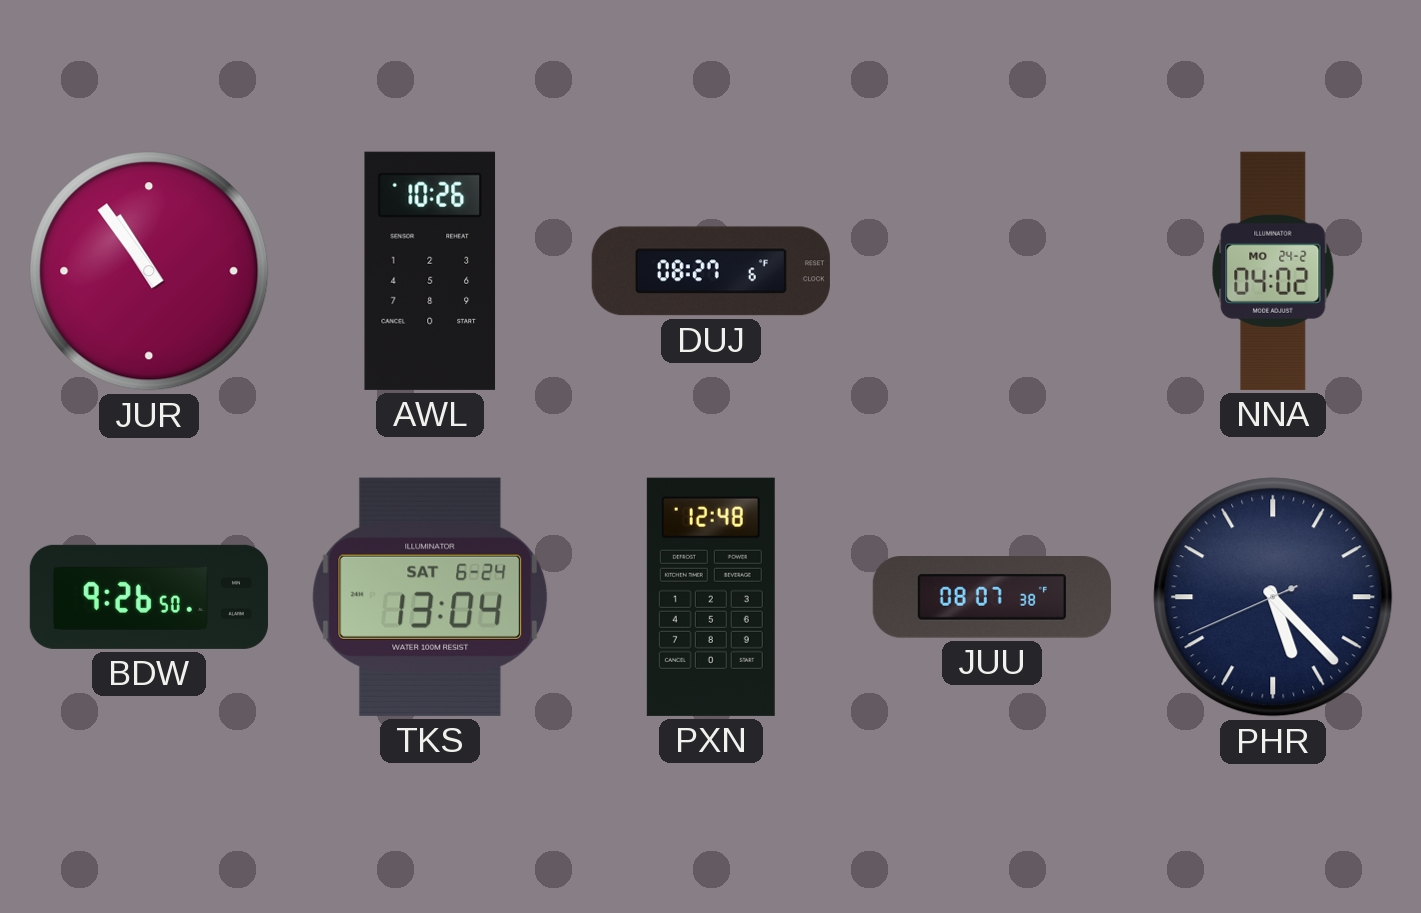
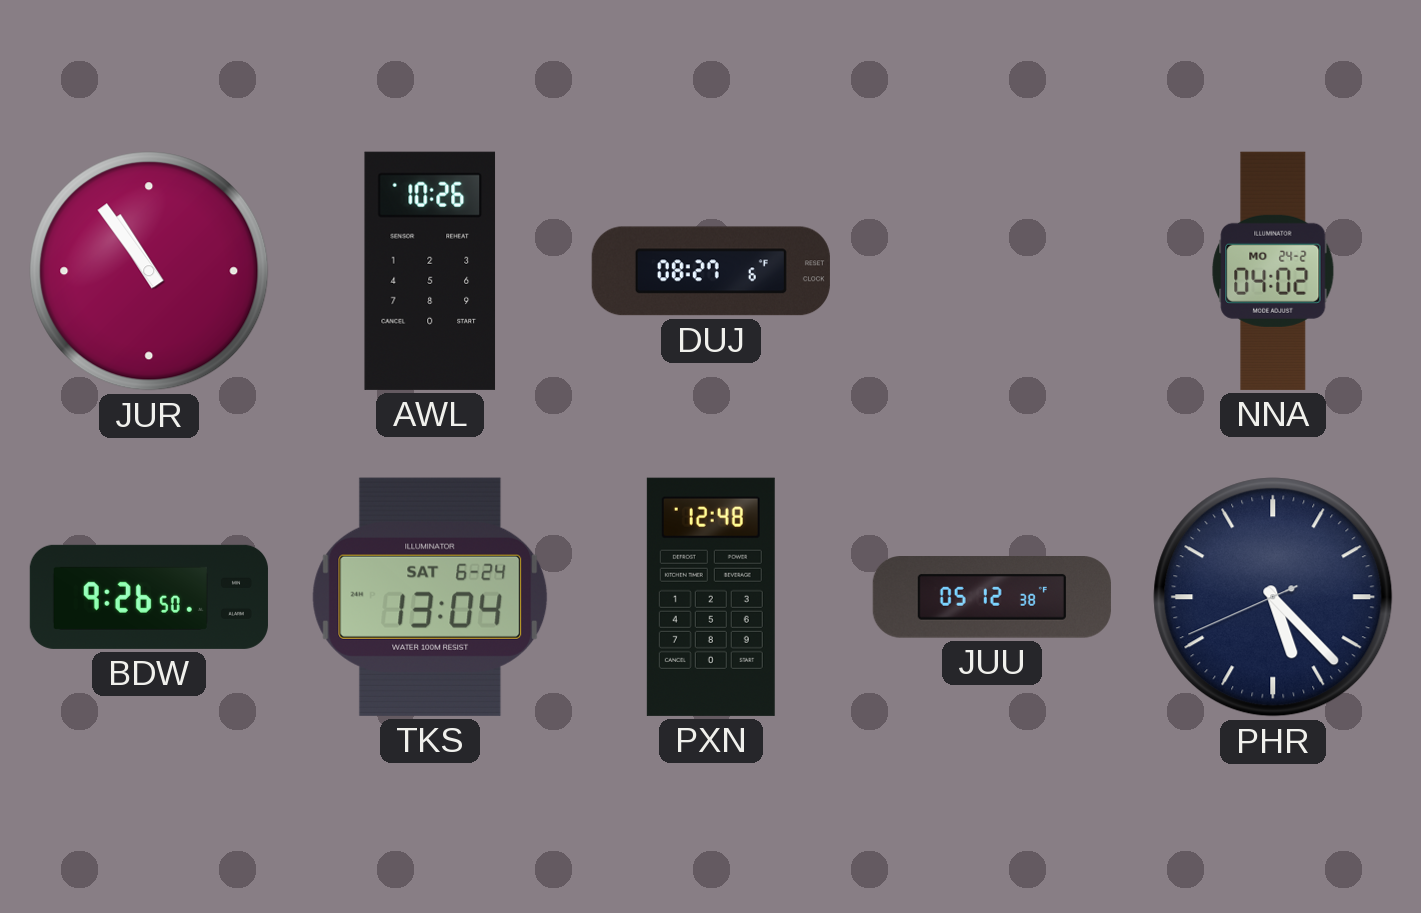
JUU: 08:07 -> 05:12
